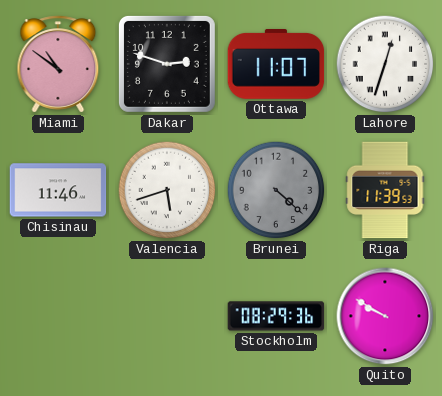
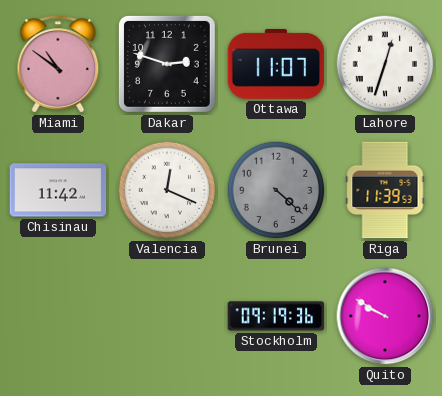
Chisinau: 11:46 -> 11:42
Valencia: 5:42 -> 12:19
Stockholm: 08:29 -> 09:19
